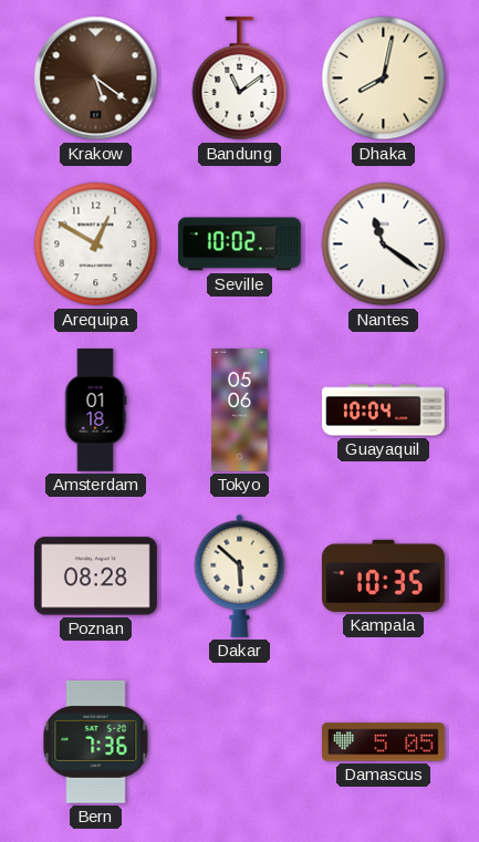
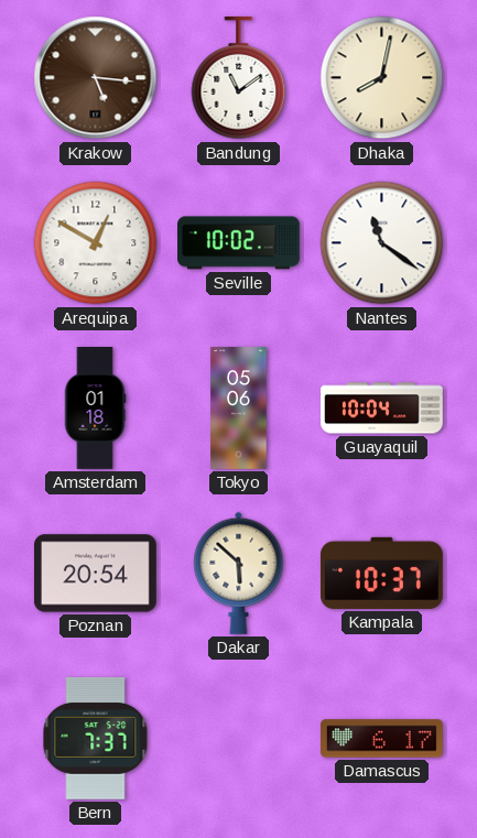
Krakow: 5:21 -> 5:16
Poznan: 08:28 -> 20:54
Kampala: 10:35 -> 10:37
Bern: 7:36 -> 7:37
Damascus: 5:05 -> 6:17
